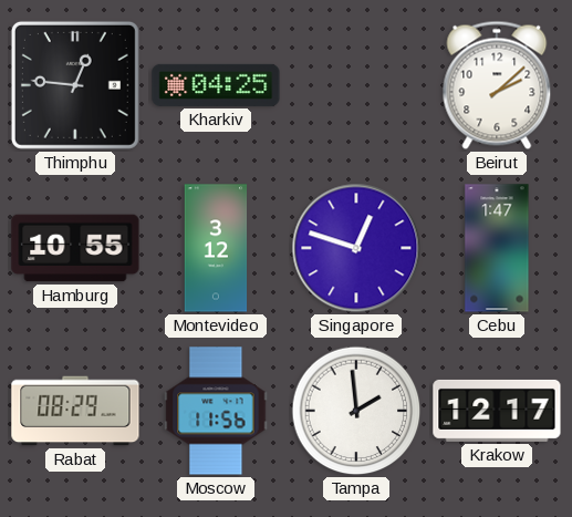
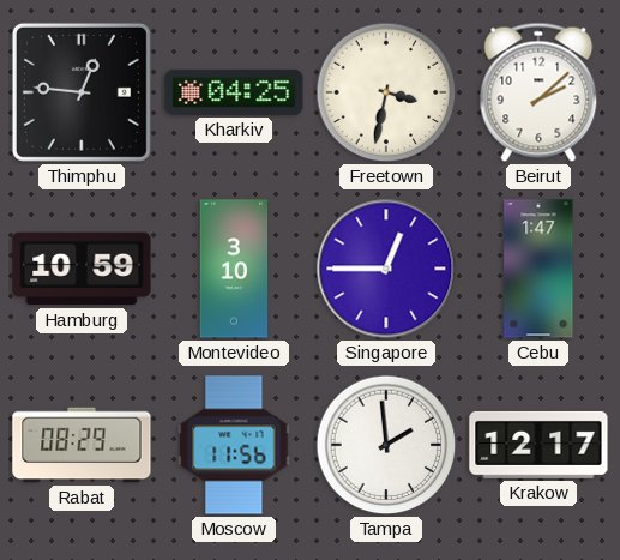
Freetown: none -> 3:32
Hamburg: 10:55 -> 10:59
Montevideo: 3:12 -> 3:10
Singapore: 12:48 -> 12:45
